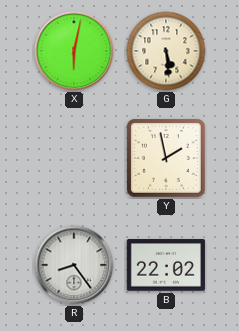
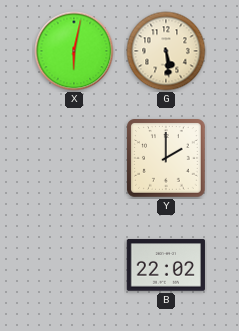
Y: 1:58 -> 2:00
R: 8:24 -> none
